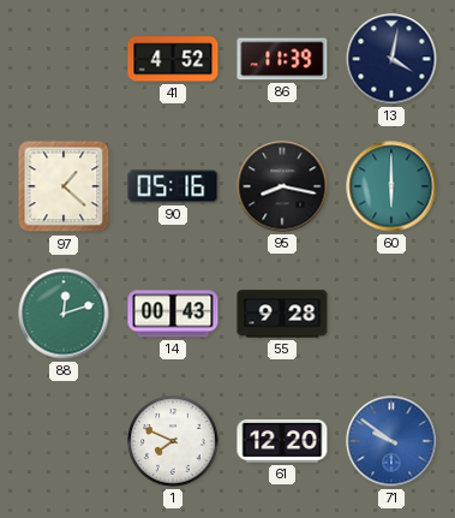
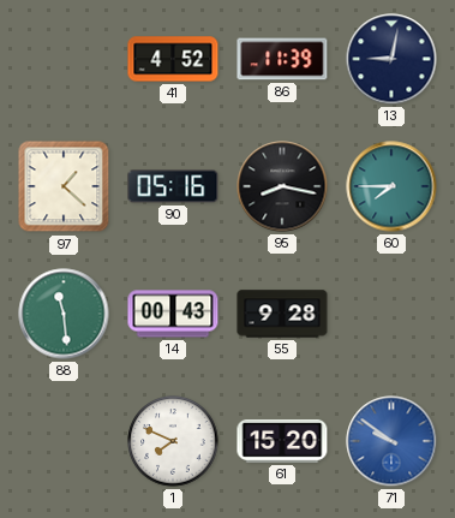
13: 4:02 -> 9:02
60: 6:00 -> 7:45
88: 12:12 -> 11:29
61: 12:20 -> 15:20
